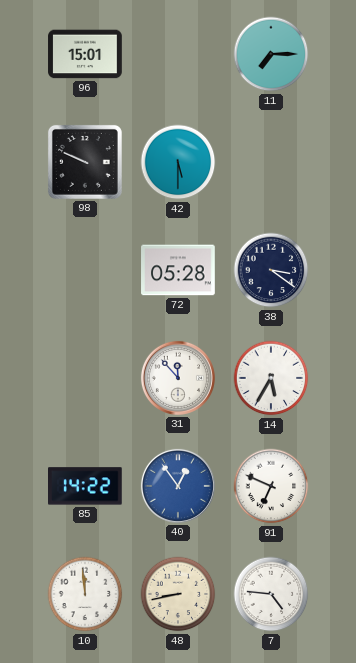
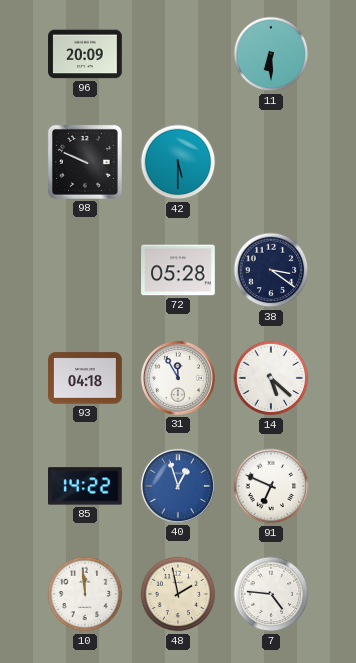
96: 15:01 -> 20:09
11: 7:15 -> 6:30
93: none -> 04:18
31: 11:53 -> 11:55
14: 5:35 -> 5:22
40: 12:54 -> 12:57
48: 8:43 -> 1:58
